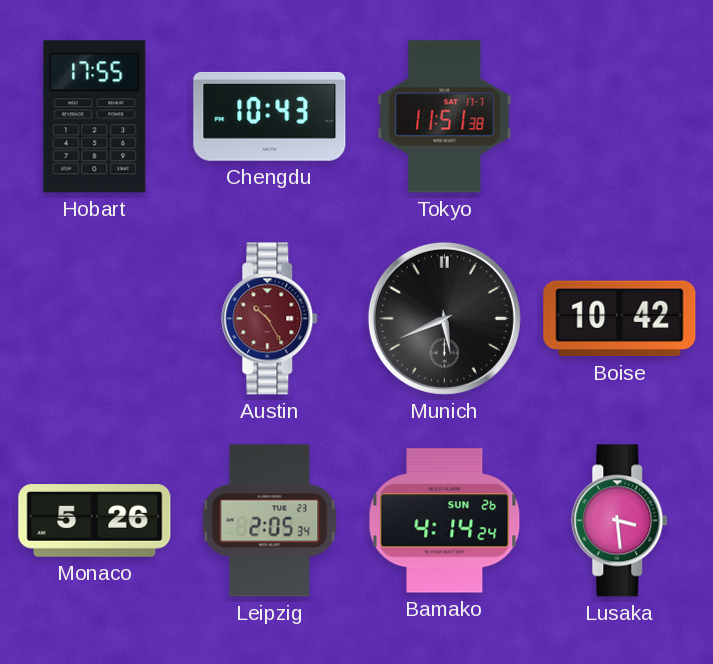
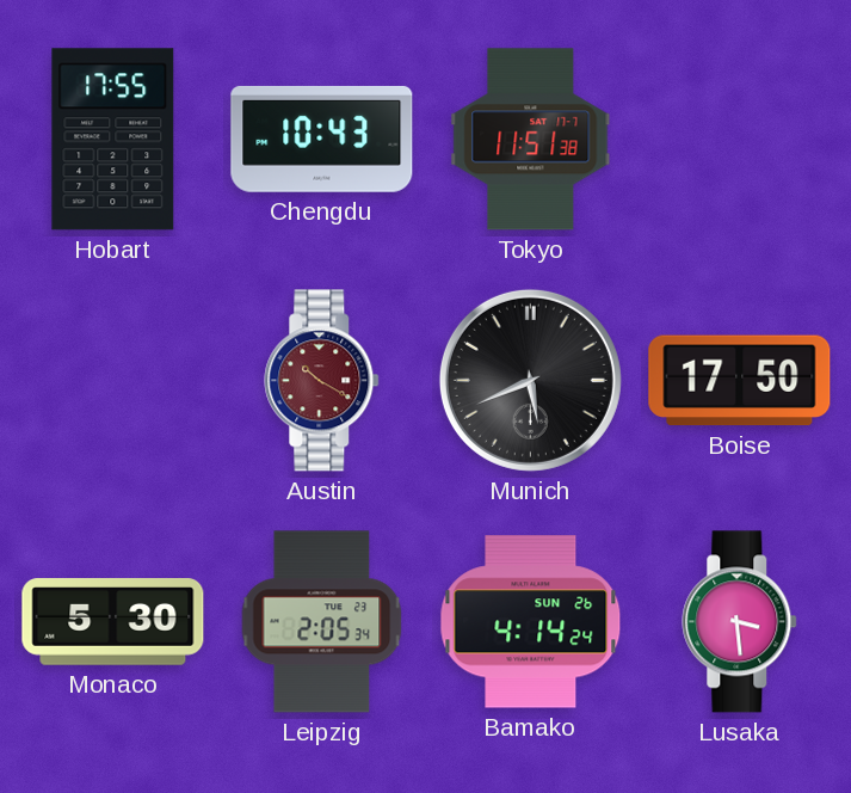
Austin: 10:25 -> 10:20
Boise: 10:42 -> 17:50
Monaco: 5:26 -> 5:30
